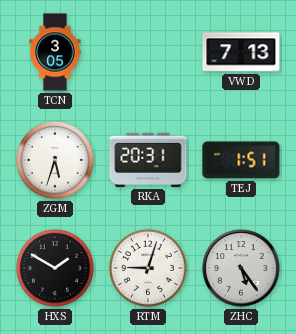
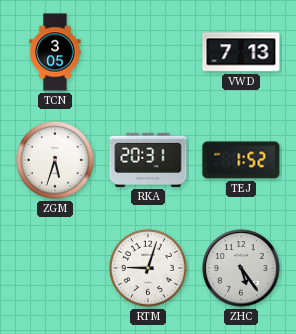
TEJ: 1:51 -> 1:52
HXS: 1:50 -> none
